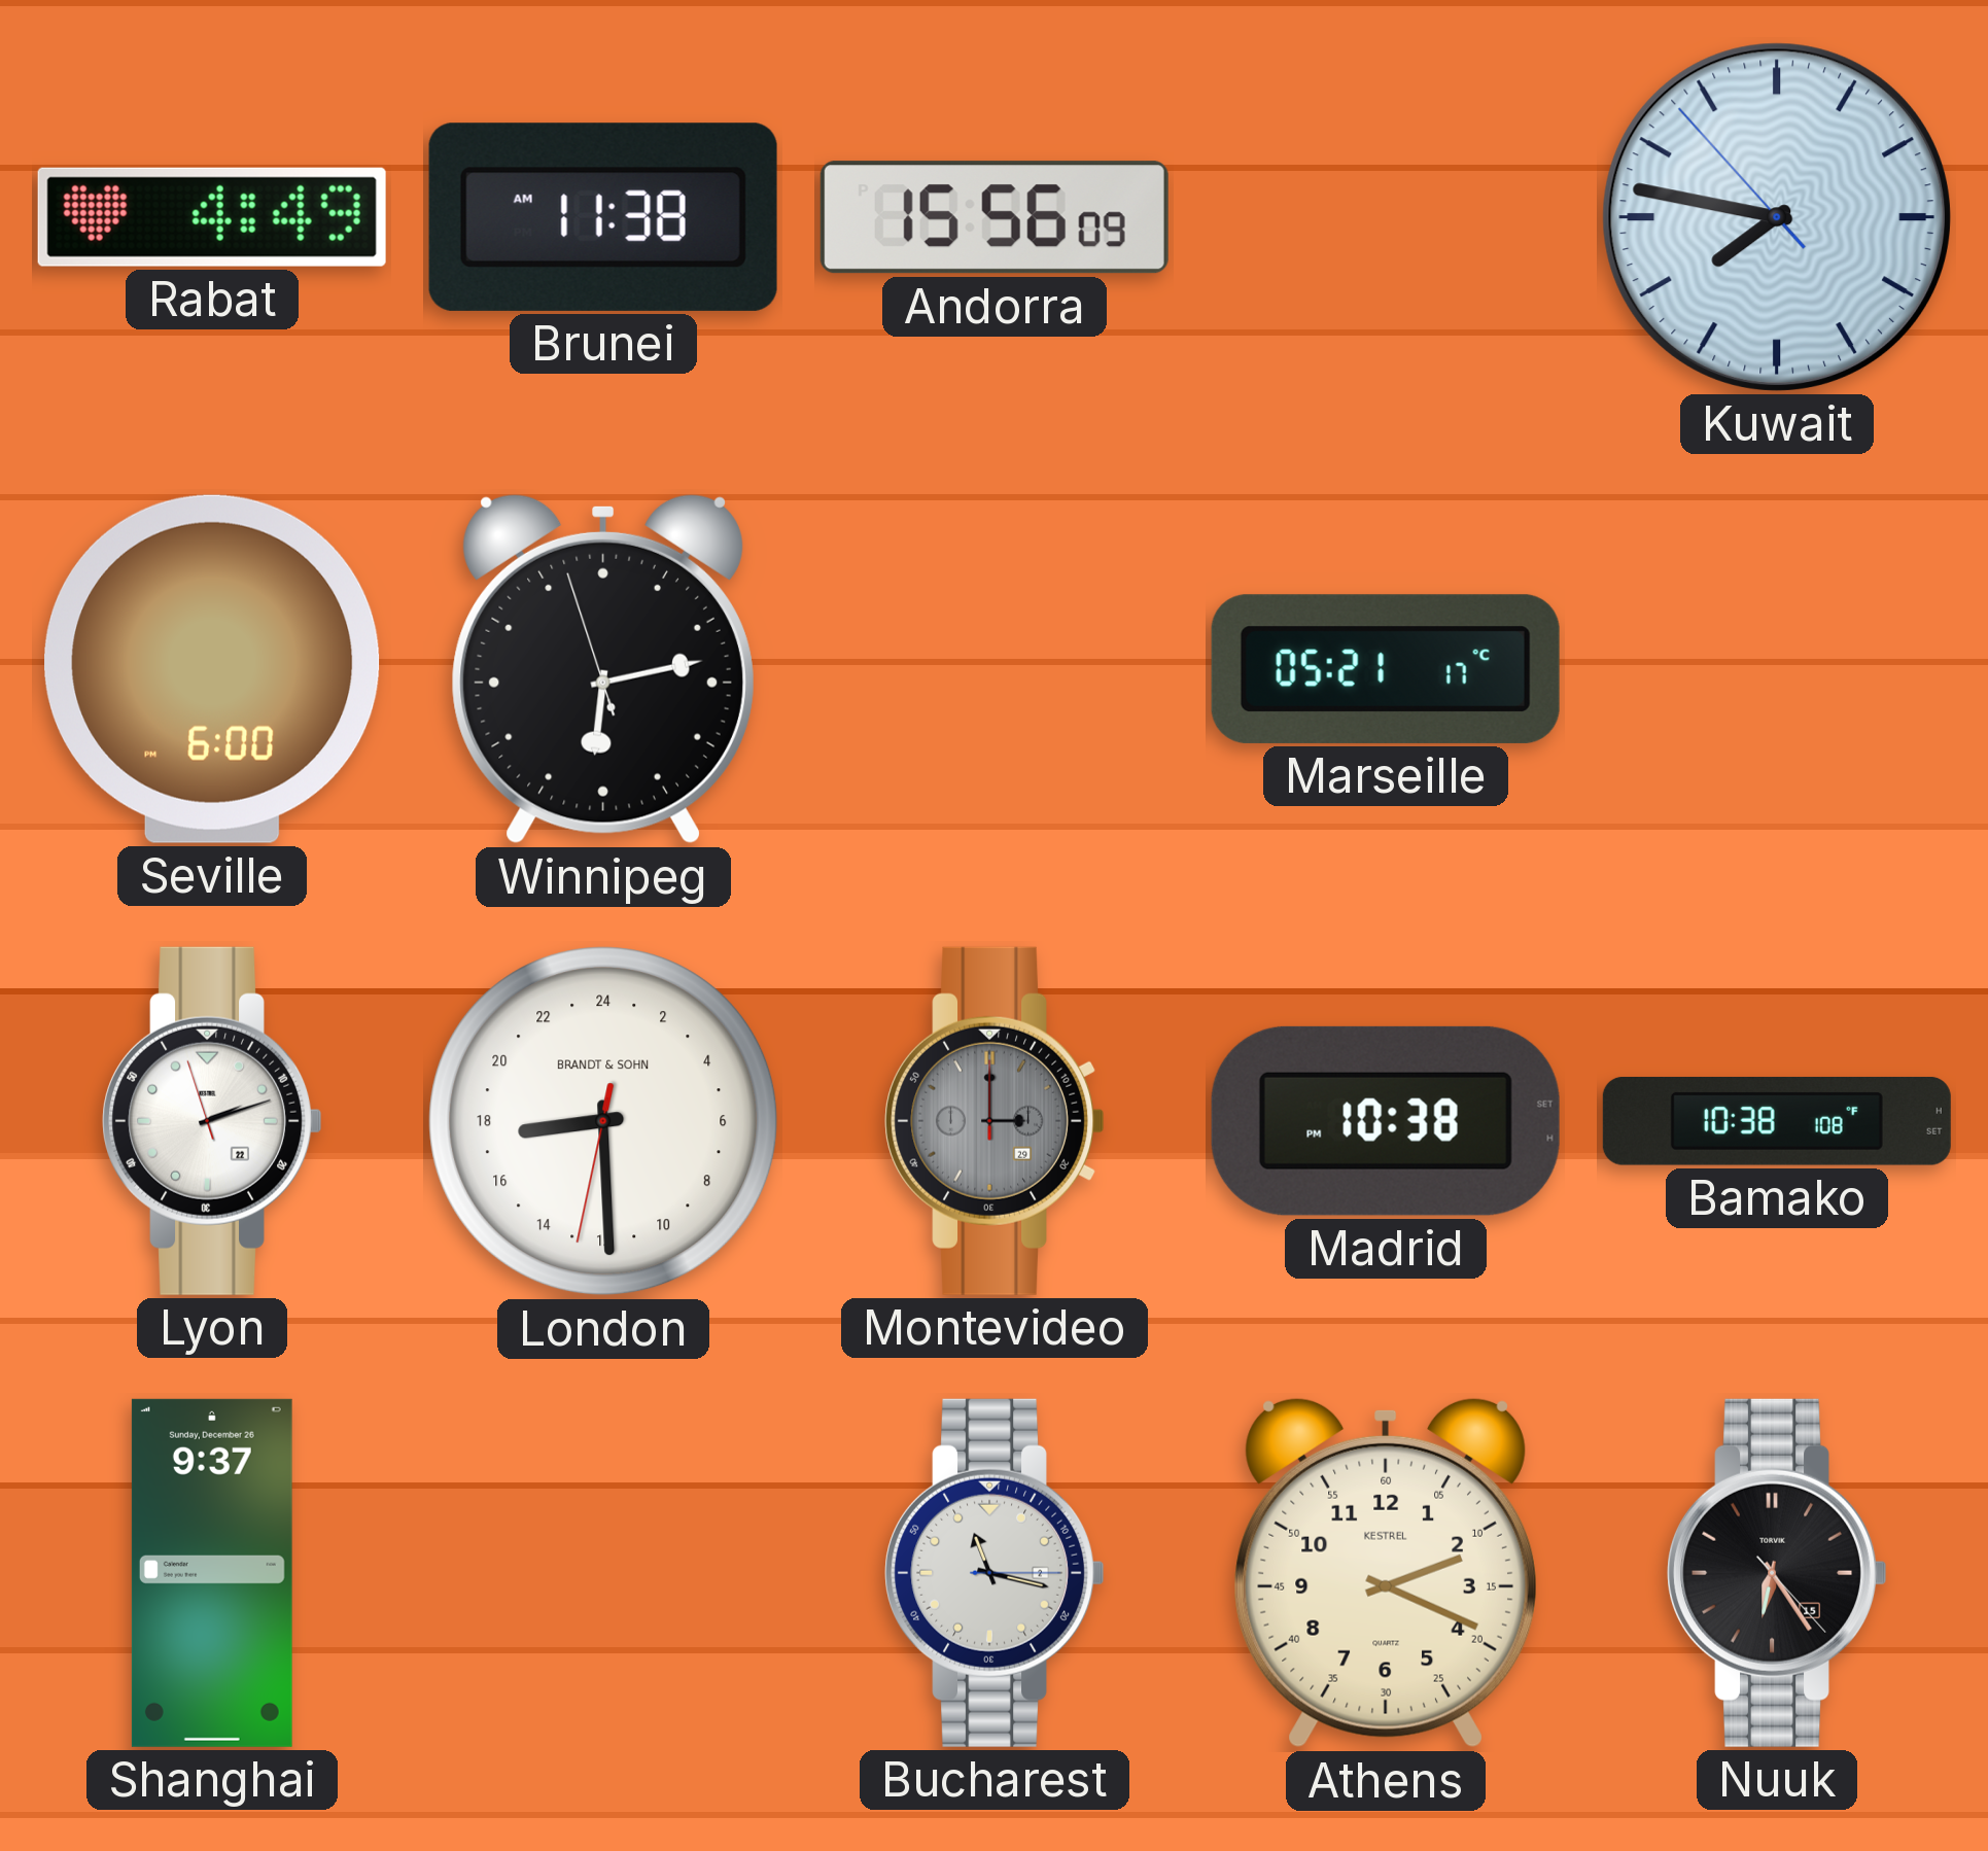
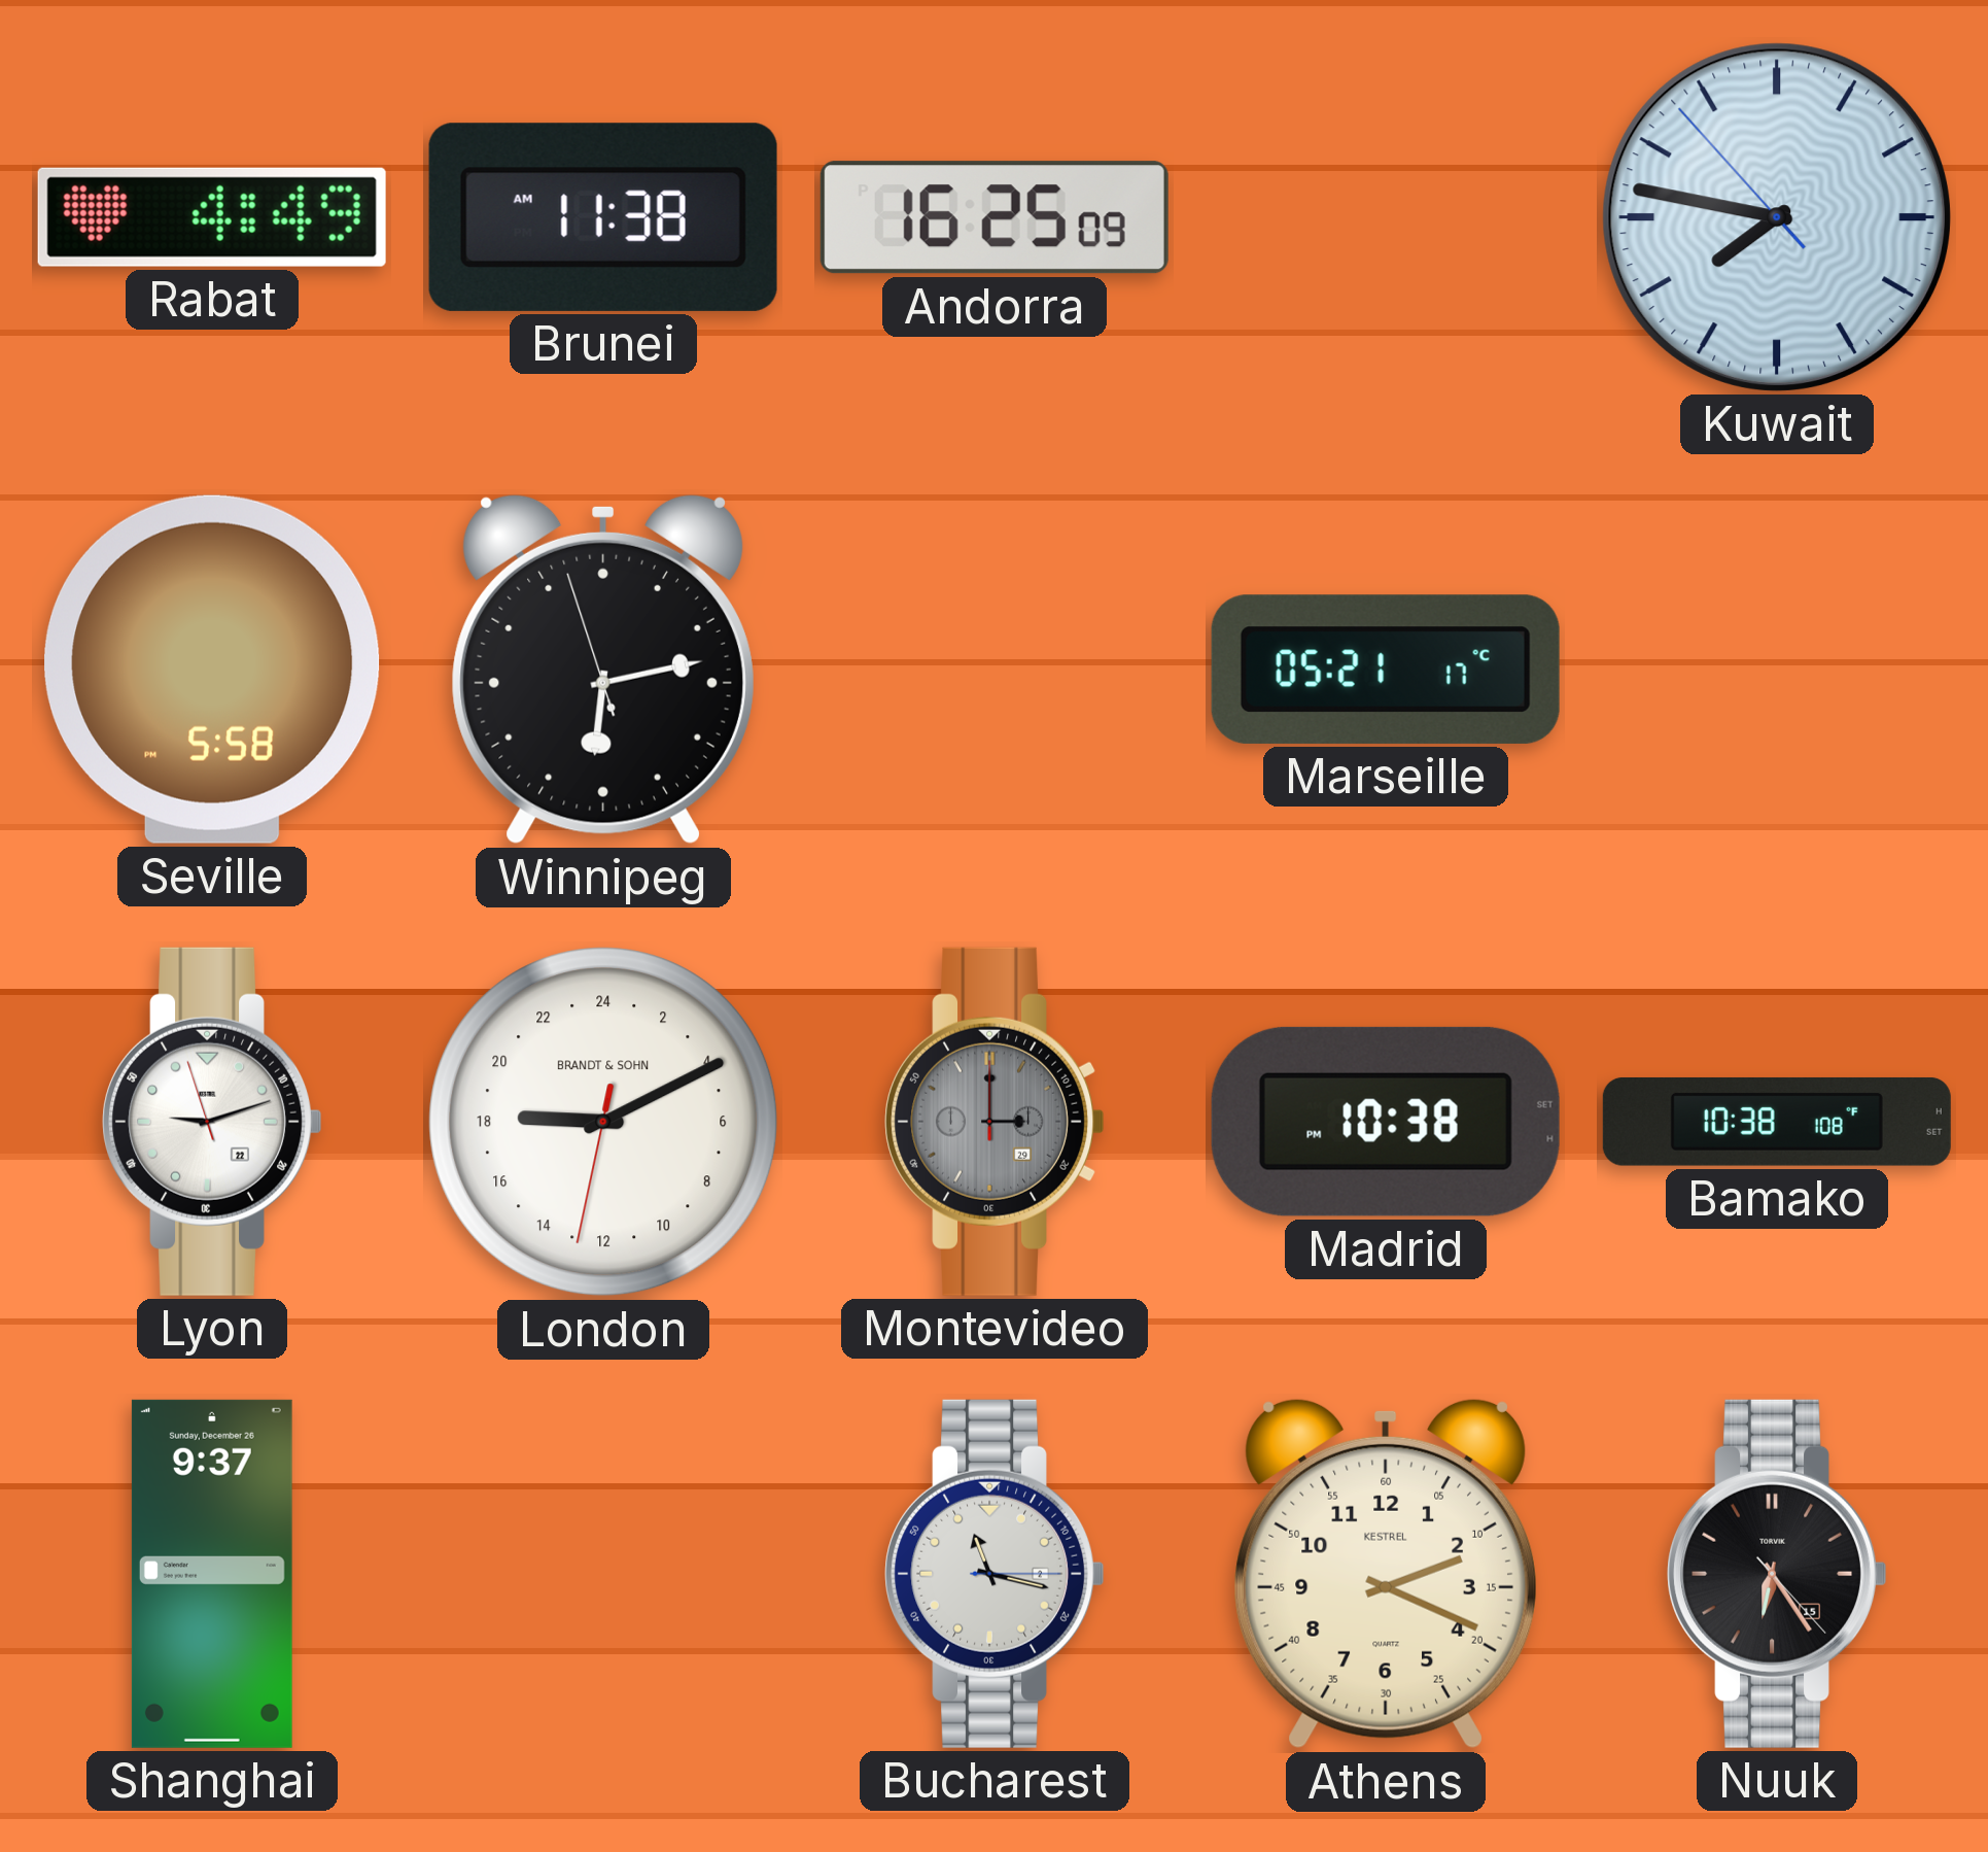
Andorra: 15:56 -> 16:25
Seville: 6:00 -> 5:58
Lyon: 2:11 -> 9:11
London: 17:29 -> 18:10
